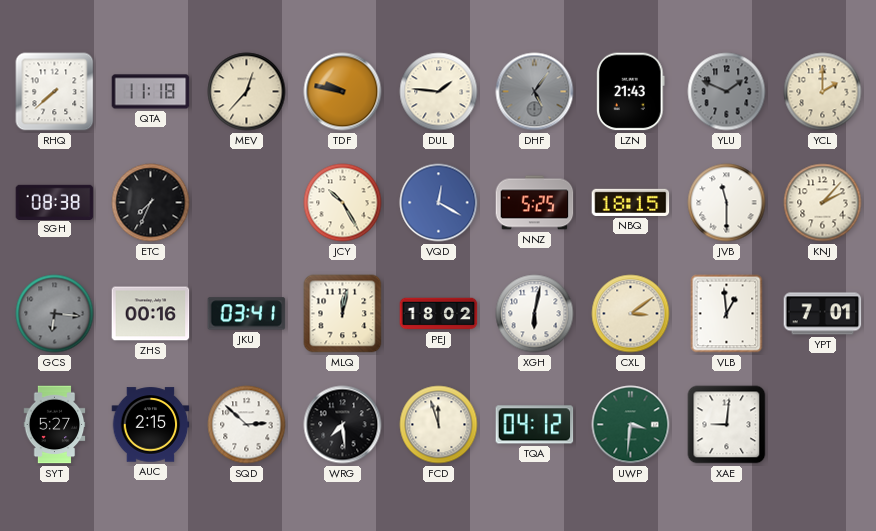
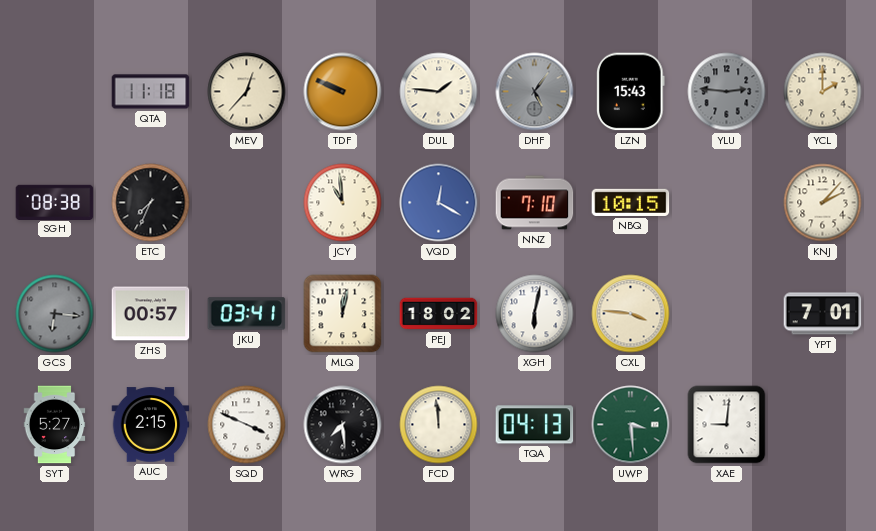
RHQ: 7:38 -> none
TDF: 9:47 -> 9:49
LZN: 21:43 -> 15:43
YLU: 1:49 -> 2:46
JCY: 10:25 -> 10:59
NNZ: 5:25 -> 7:10
NBQ: 18:15 -> 10:15
JVB: 11:30 -> none
ZHS: 00:16 -> 00:57
CXL: 3:09 -> 3:46
VLB: 12:59 -> none
SQD: 2:52 -> 3:49
FCD: 11:57 -> 11:59
TQA: 04:12 -> 04:13
UWP: 3:31 -> 3:29
